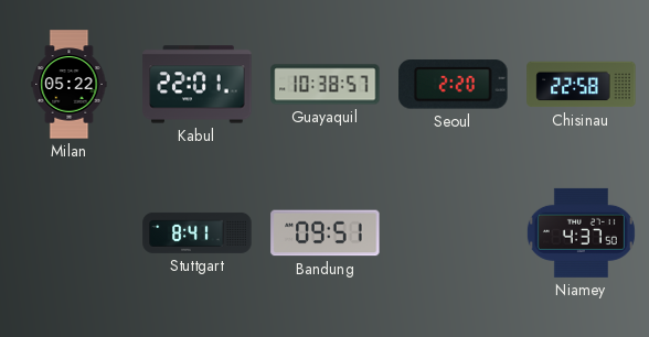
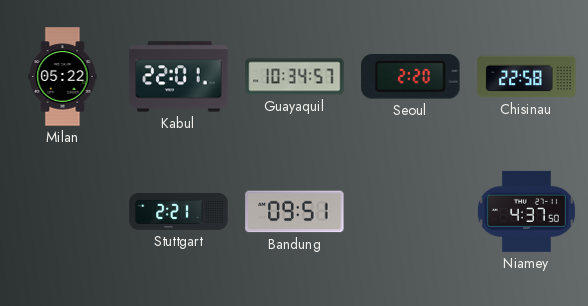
Guayaquil: 10:38 -> 10:34
Stuttgart: 8:41 -> 2:21
